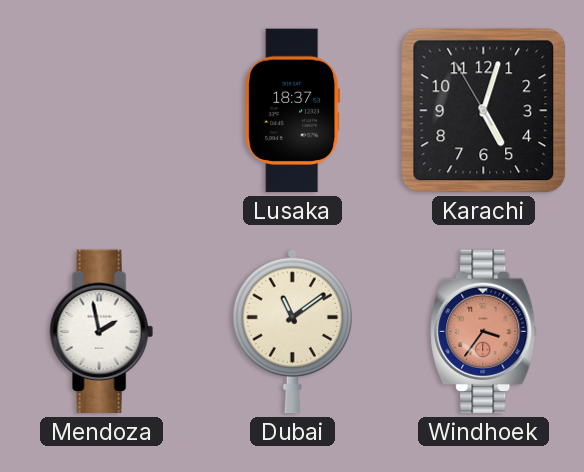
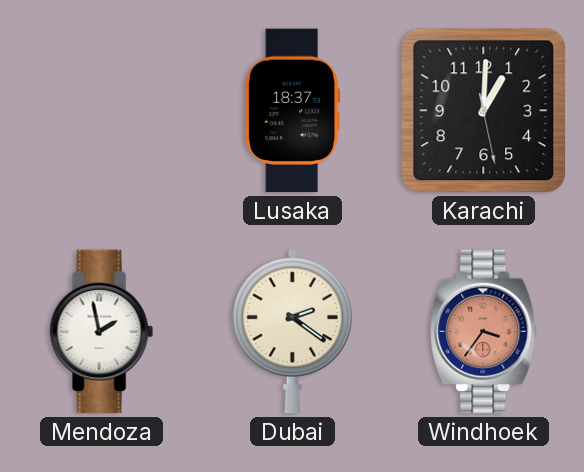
Karachi: 5:02 -> 1:00
Dubai: 11:09 -> 2:21
